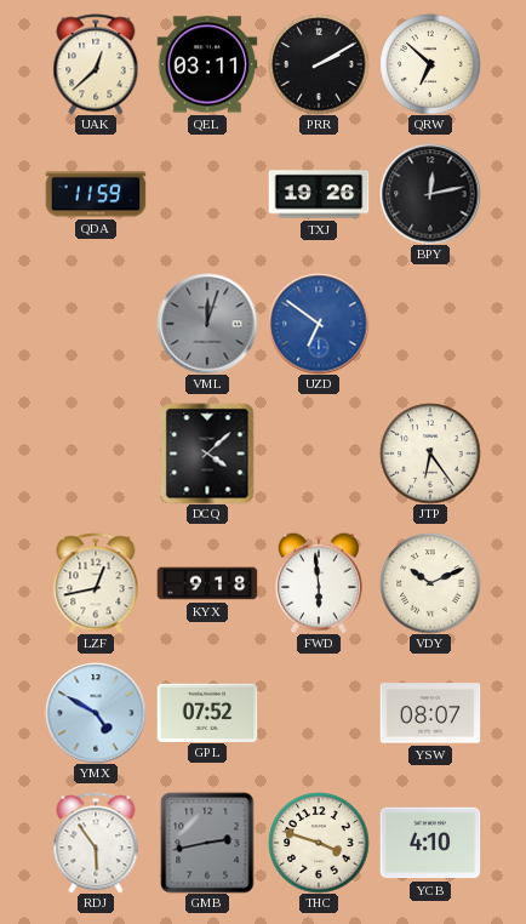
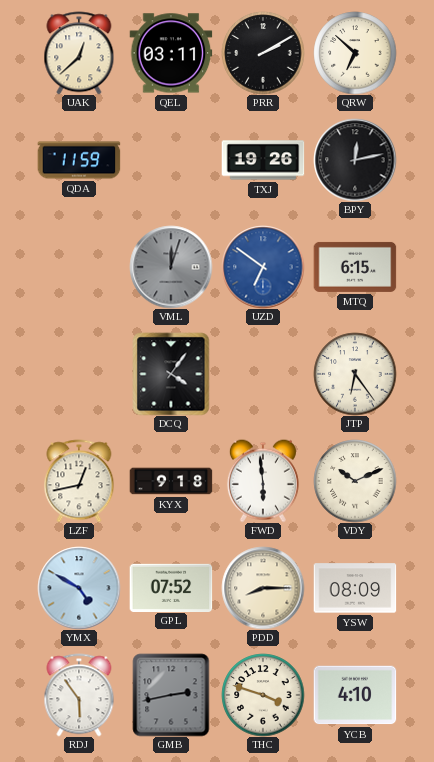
MTQ: none -> 6:15
DCQ: 4:08 -> 4:06
PDD: none -> 8:15
YSW: 08:07 -> 08:09
